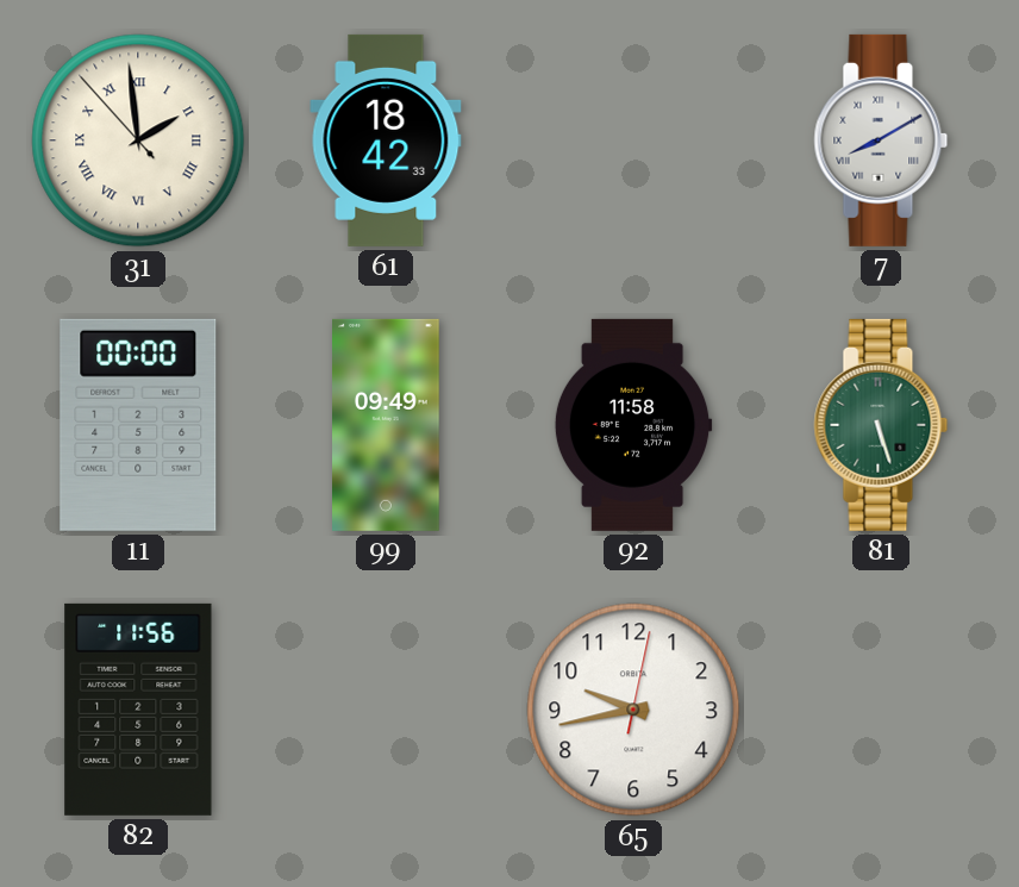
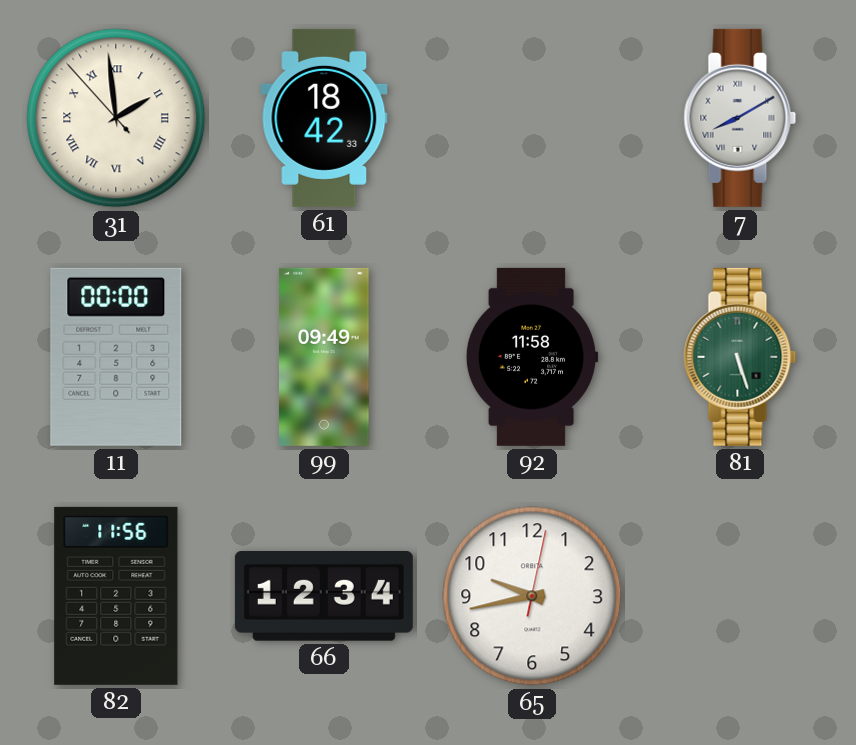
66: none -> 12:34
